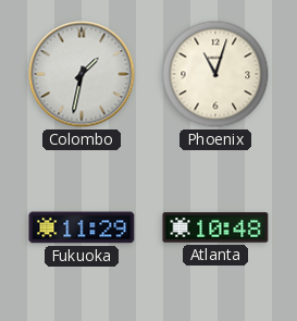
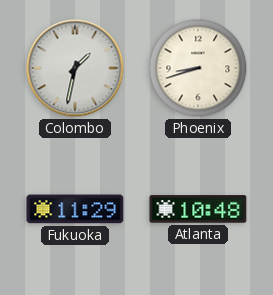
Phoenix: 11:03 -> 8:42
